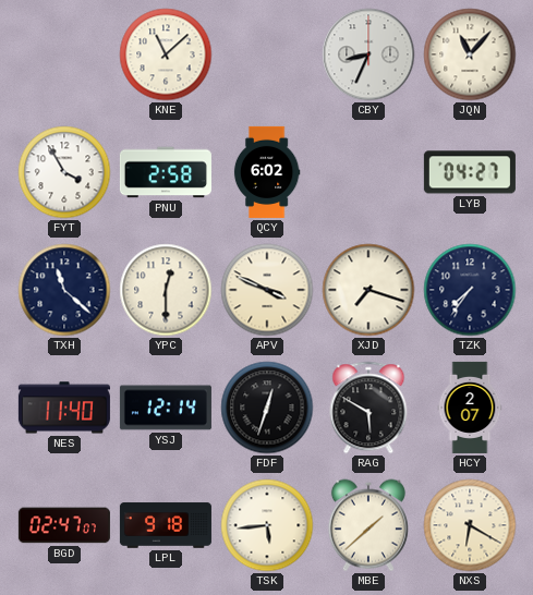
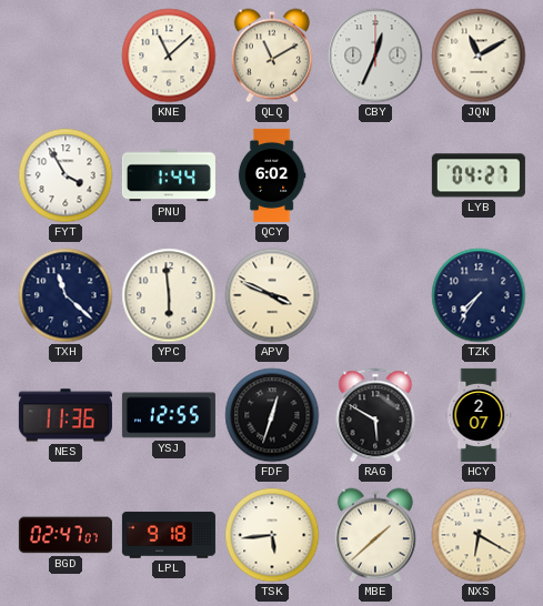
QLQ: none -> 11:10
CBY: 8:34 -> 12:34
JQN: 11:07 -> 11:10
PNU: 2:58 -> 1:44
YPC: 12:30 -> 5:59
XJD: 7:18 -> none
NES: 11:40 -> 11:36
YSJ: 12:14 -> 12:55
